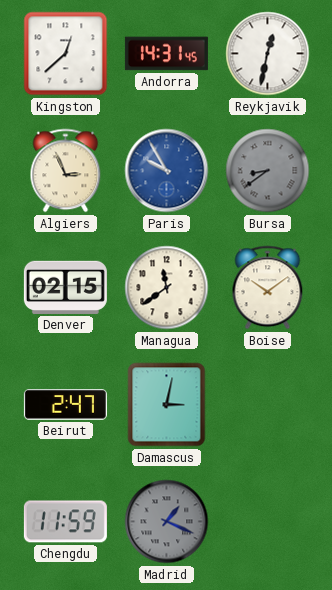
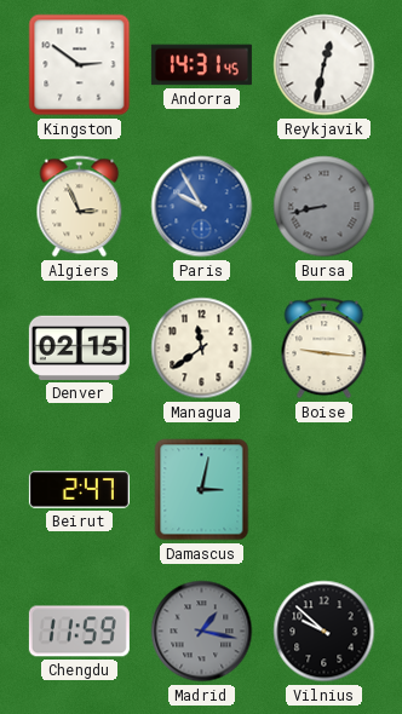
Kingston: 12:38 -> 2:51
Bursa: 8:39 -> 8:43
Boise: 10:09 -> 9:16
Madrid: 1:19 -> 1:17
Vilnius: none -> 9:52
